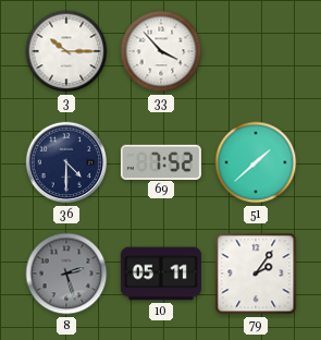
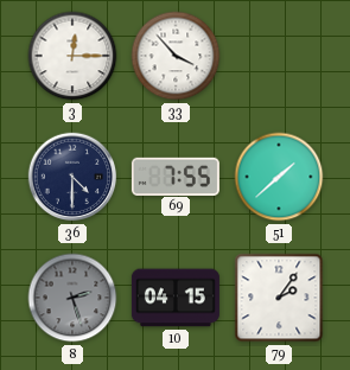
3: 10:15 -> 12:15
69: 7:52 -> 7:55
10: 05:11 -> 04:15
